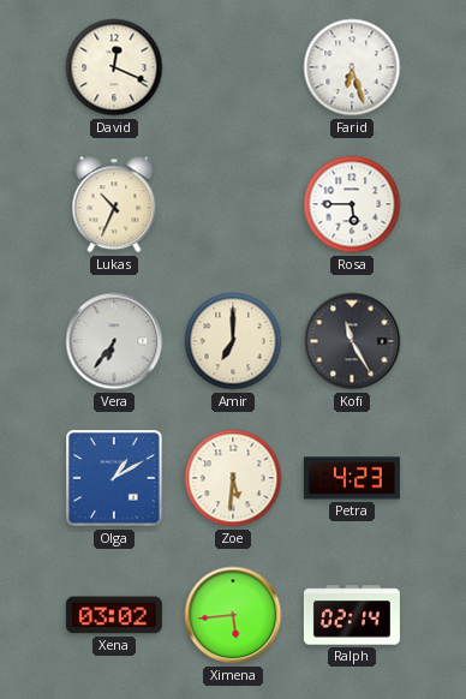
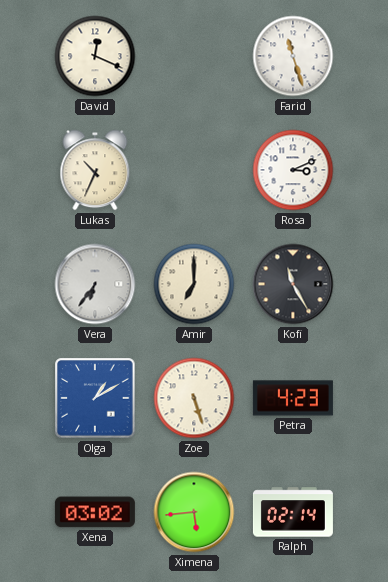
Farid: 6:27 -> 11:27
Rosa: 5:45 -> 3:11
Zoe: 5:31 -> 5:27
